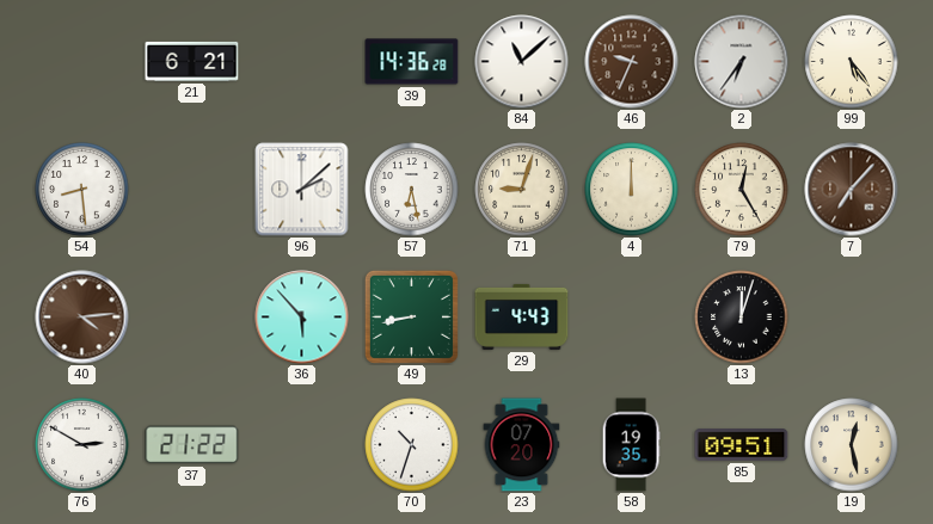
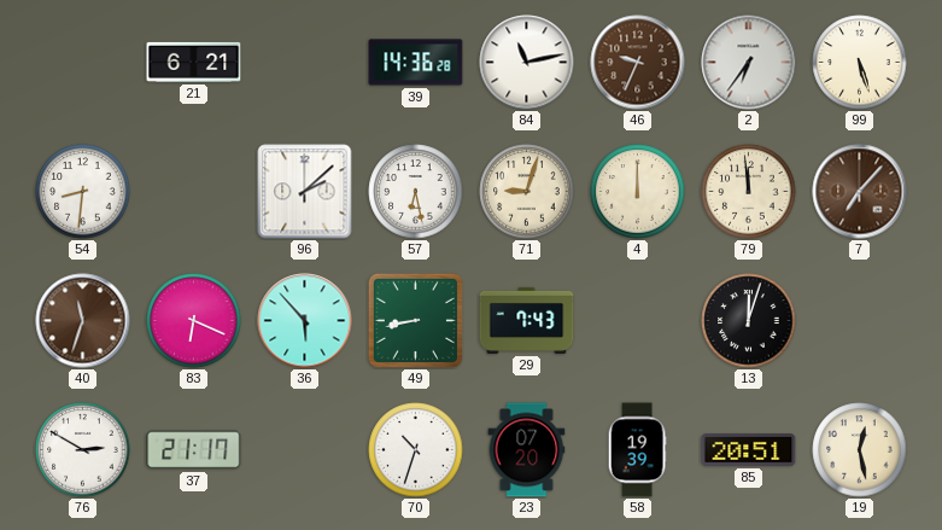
84: 11:08 -> 11:13
99: 5:24 -> 5:27
54: 8:29 -> 8:31
79: 12:25 -> 11:59
40: 4:14 -> 11:33
83: none -> 6:19
29: 4:43 -> 7:43
37: 21:22 -> 21:17
58: 19:35 -> 19:39
85: 09:51 -> 20:51
